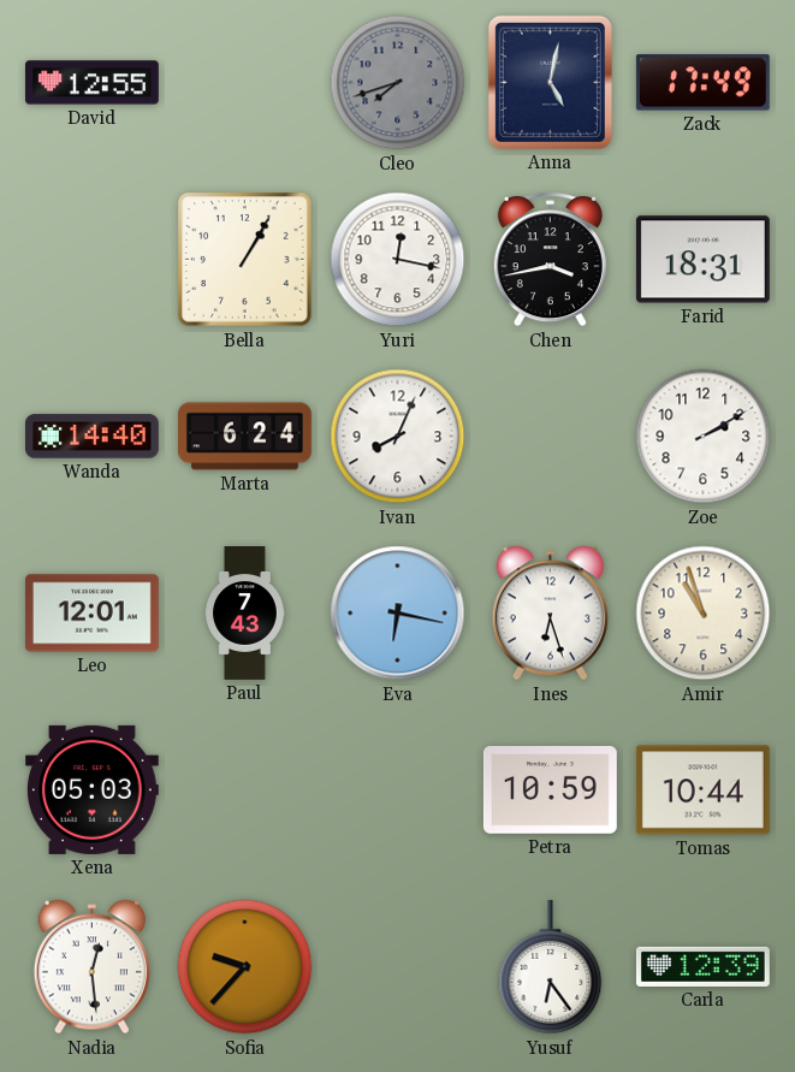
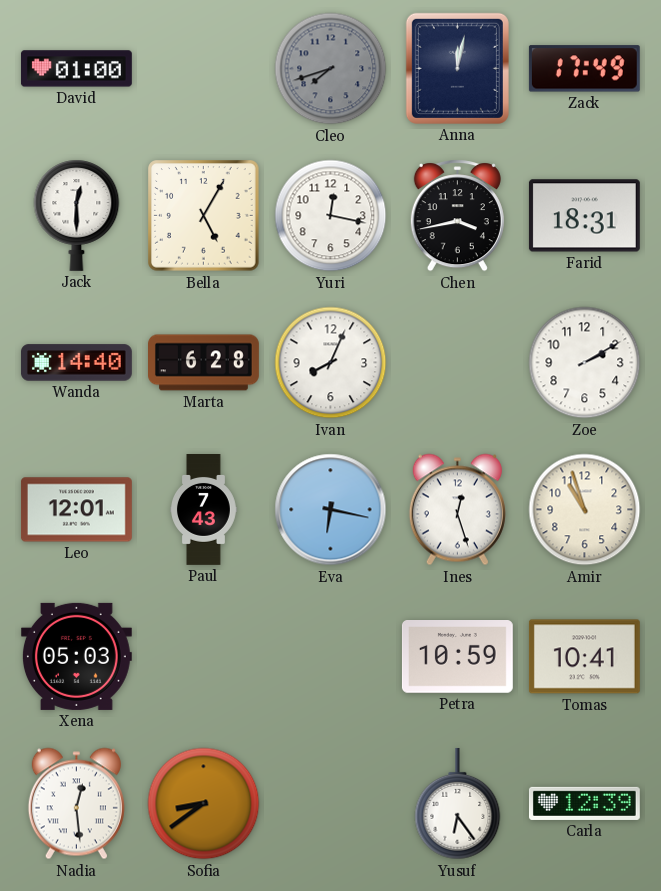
David: 12:55 -> 01:00
Anna: 5:02 -> 12:02
Jack: none -> 12:30
Bella: 1:05 -> 5:05
Marta: 6:24 -> 6:28
Ines: 6:27 -> 12:27
Tomas: 10:44 -> 10:41
Sofia: 9:37 -> 8:39
